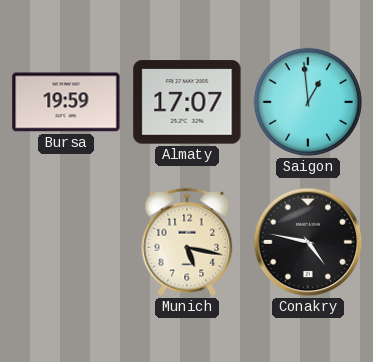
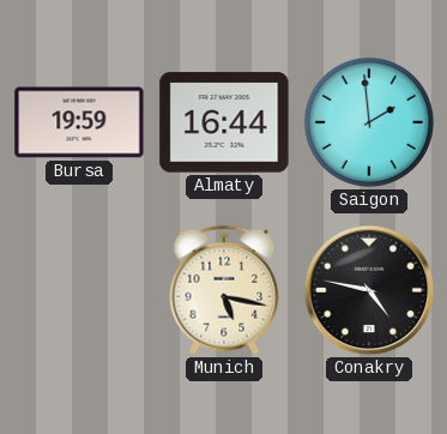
Almaty: 17:07 -> 16:44
Saigon: 12:59 -> 1:59
